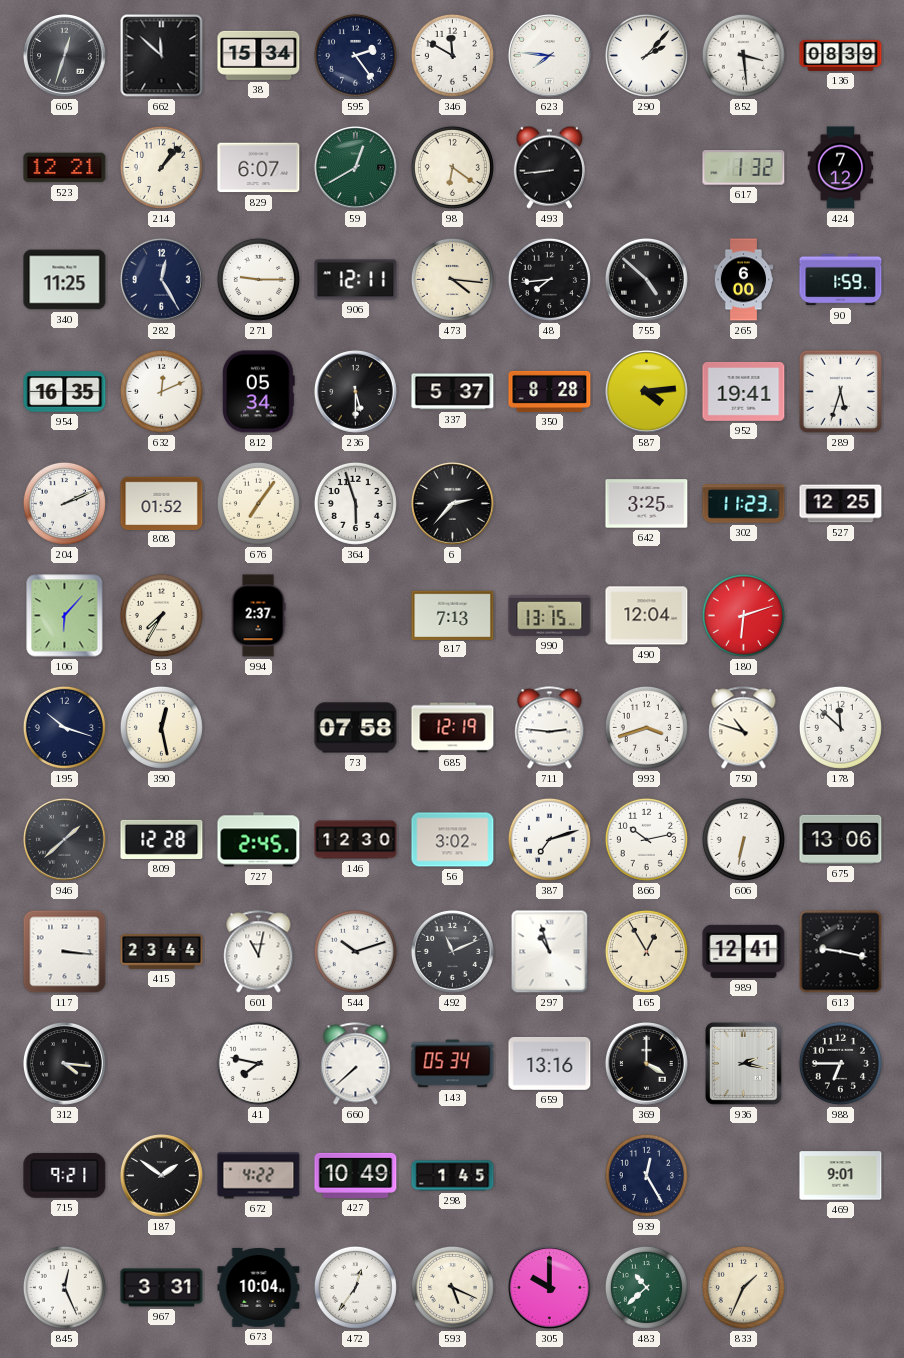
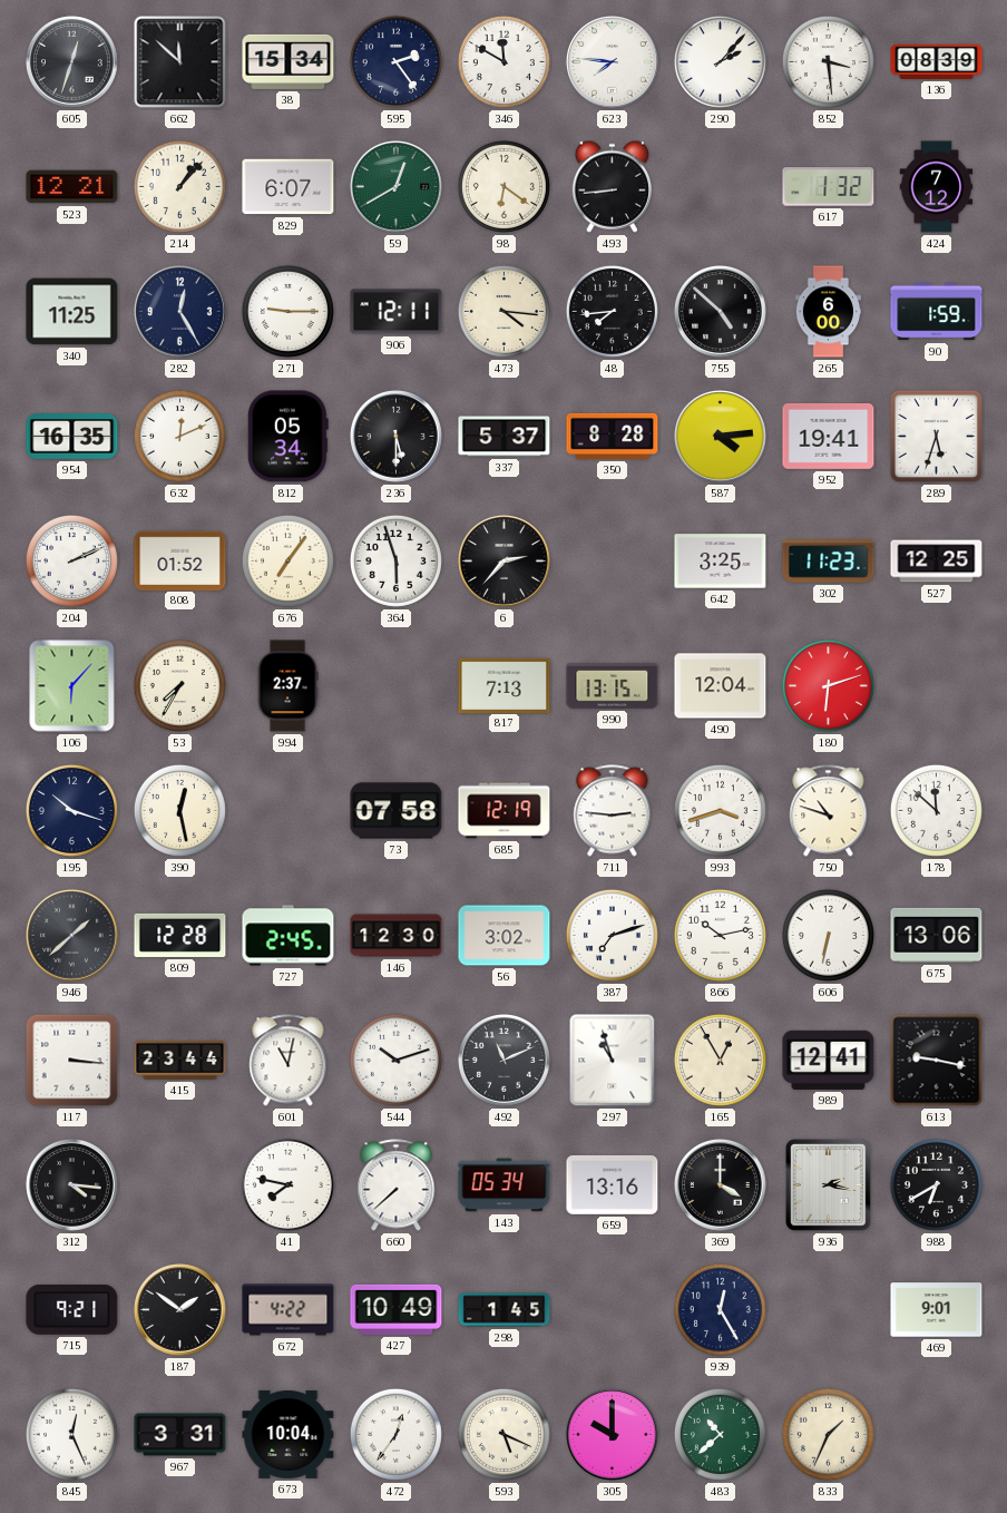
988: 6:45 -> 6:40
